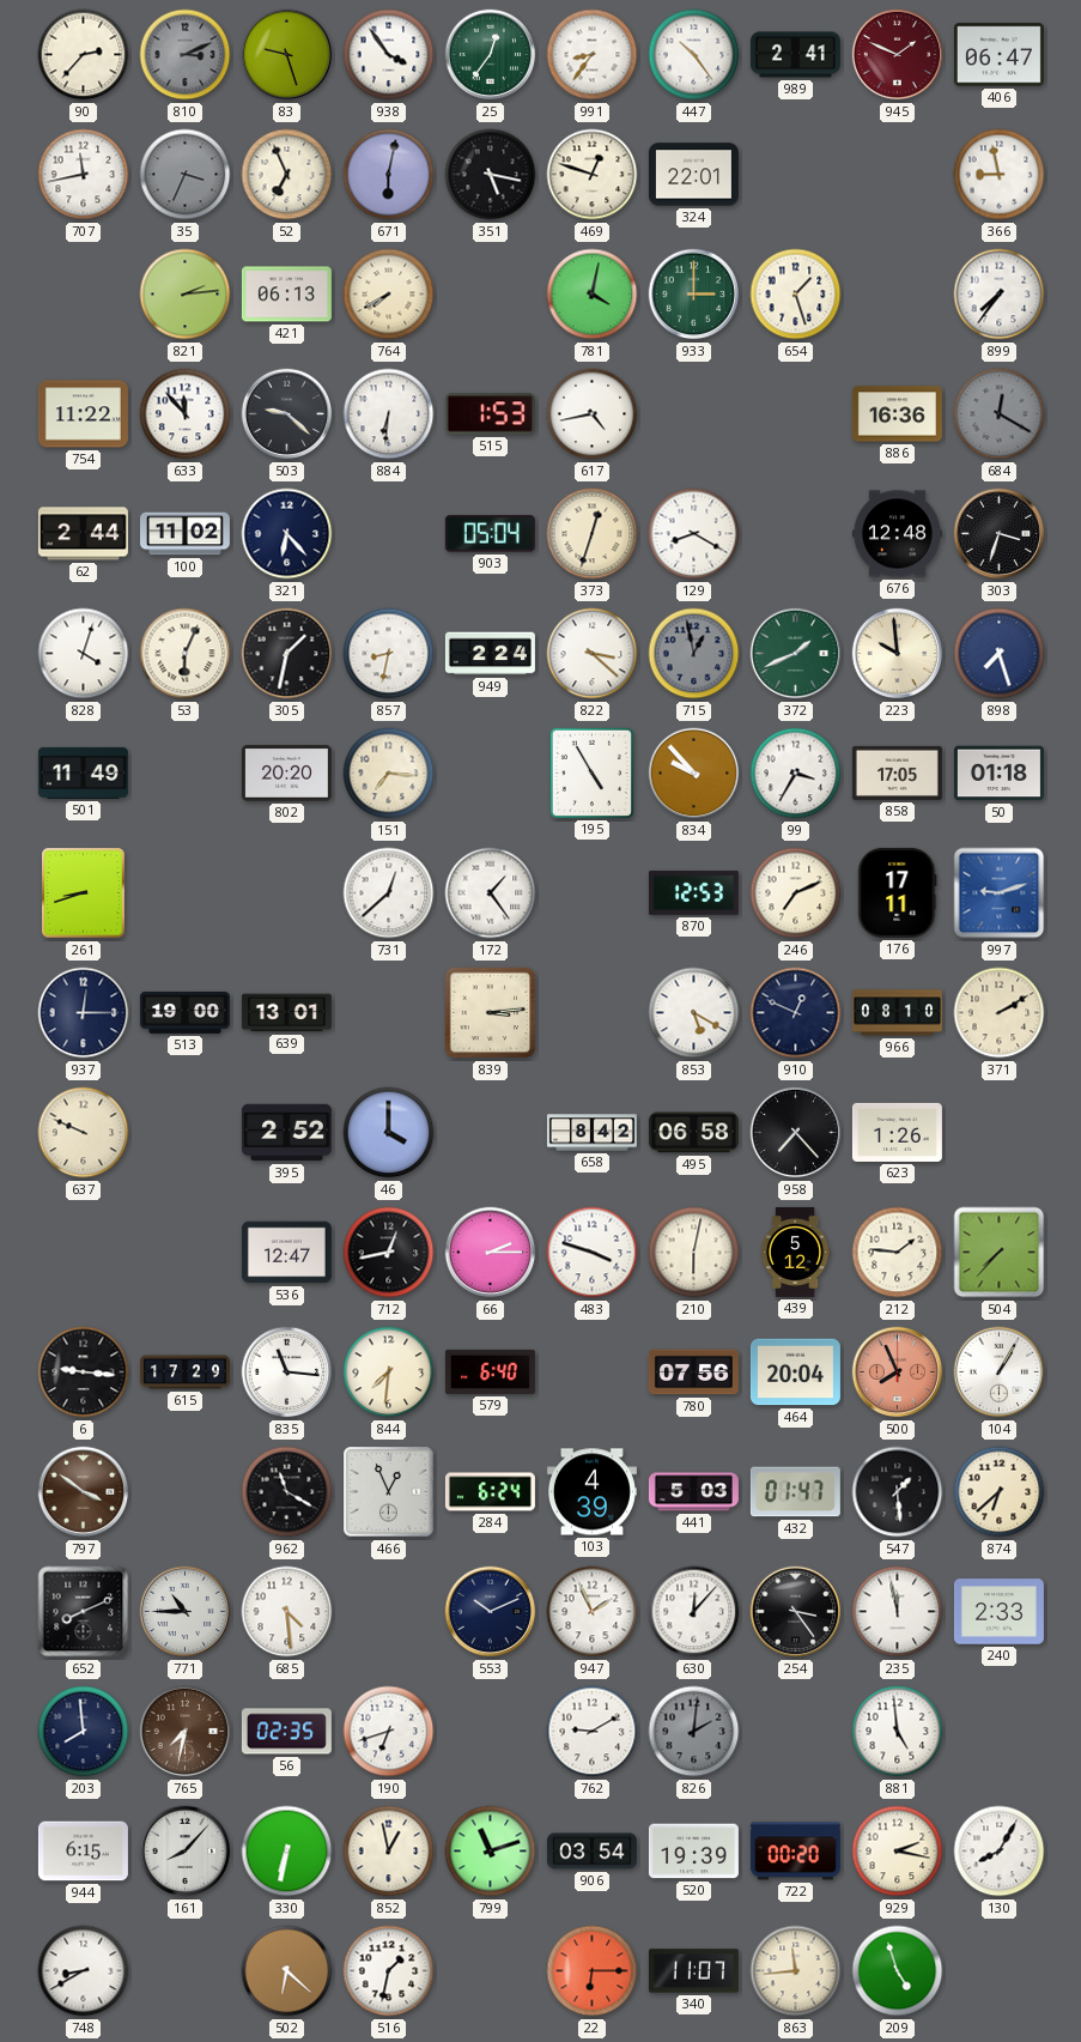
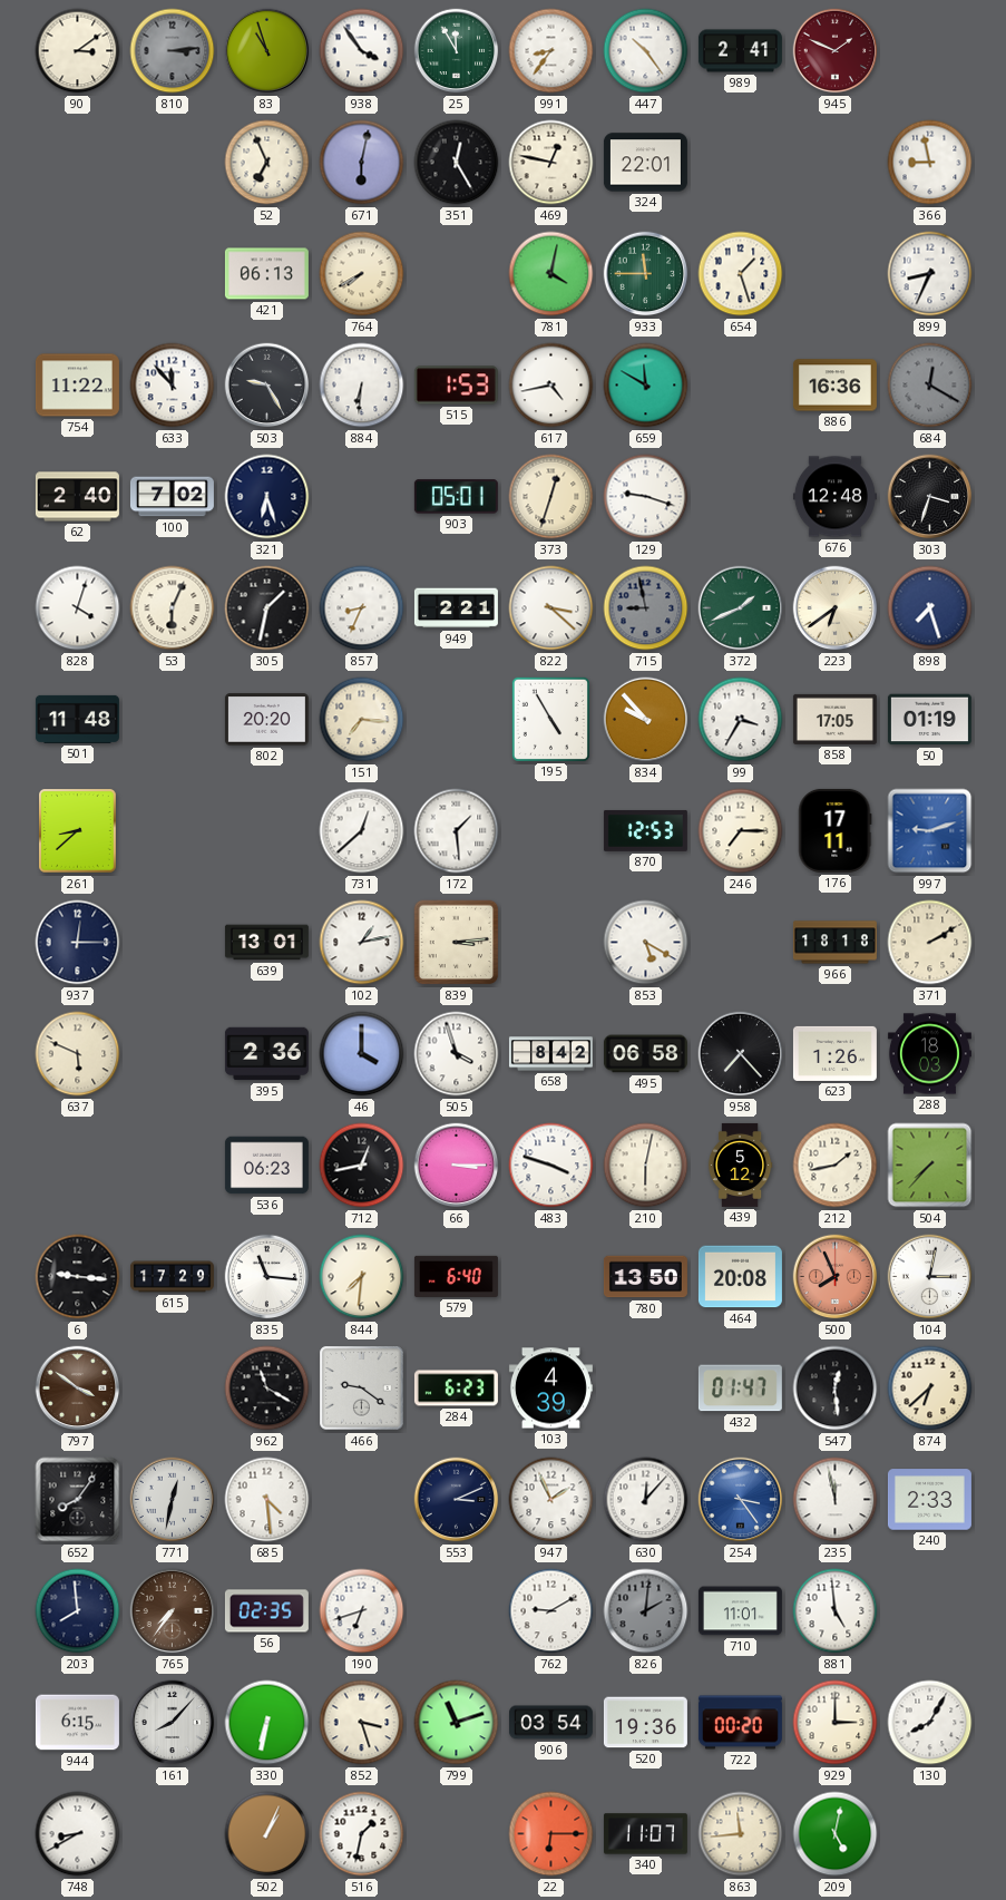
90: 2:37 -> 3:09
810: 3:11 -> 3:14
83: 9:27 -> 10:57
25: 12:36 -> 11:55
406: 06:47 -> none
707: 11:43 -> none
35: 3:34 -> none
351: 5:17 -> 12:25
469: 12:48 -> 12:47
821: 2:14 -> none
933: 3:00 -> 11:45
899: 7:36 -> 8:34
503: 9:22 -> 9:25
659: none -> 11:50
62: 2:44 -> 2:40
100: 11:02 -> 7:02
321: 6:23 -> 6:27
903: 05:04 -> 05:01
129: 8:20 -> 9:18
857: 8:32 -> 8:34
949: 2:24 -> 2:21
715: 12:58 -> 8:58
223: 9:59 -> 6:39
501: 11:49 -> 11:48
50: 01:18 -> 01:19
261: 8:42 -> 8:38
172: 1:24 -> 1:29
246: 7:11 -> 7:15
513: 19:00 -> none
102: none -> 1:13
910: 12:49 -> none
966: 08:10 -> 18:18
637: 9:49 -> 5:49
395: 2:52 -> 2:36
505: none -> 3:57
288: none -> 18:03
536: 12:47 -> 06:23
66: 2:15 -> 3:15
212: 1:46 -> 1:43
780: 07:56 -> 13:50
464: 20:04 -> 20:08
104: 1:05 -> 3:02
466: 12:56 -> 9:21
284: 6:24 -> 6:23
441: 5:03 -> none
547: 1:29 -> 12:29
652: 8:11 -> 8:06
771: 10:45 -> 12:32
553: 10:11 -> 3:11
254 dial: black -> blue
765: 7:32 -> 7:36
710: none -> 11:01
852: 12:58 -> 3:27
520: 19:39 -> 19:36
929: 2:17 -> 3:00
502: 6:22 -> 1:04
209: 4:57 -> 5:02
